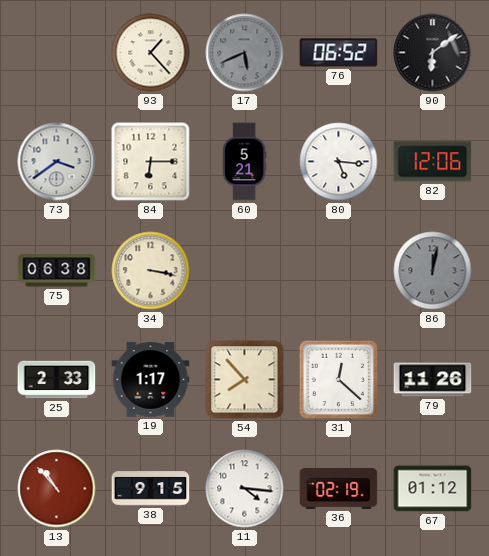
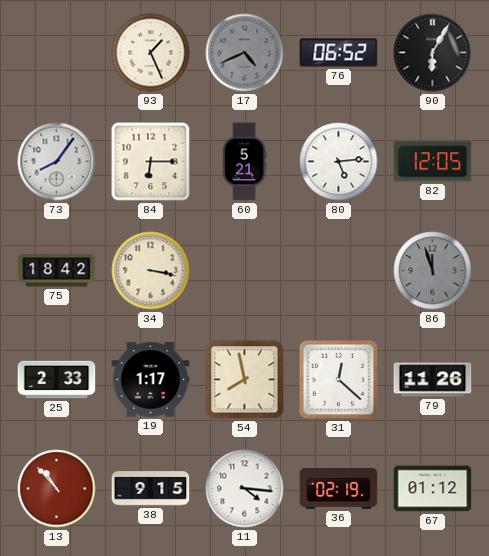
93: 1:23 -> 1:26
17: 5:41 -> 4:41
90: 6:09 -> 6:05
73: 3:39 -> 8:06
80: 5:16 -> 5:14
82: 12:06 -> 12:05
75: 06:38 -> 18:42
86: 12:02 -> 11:57
54: 7:53 -> 7:58
